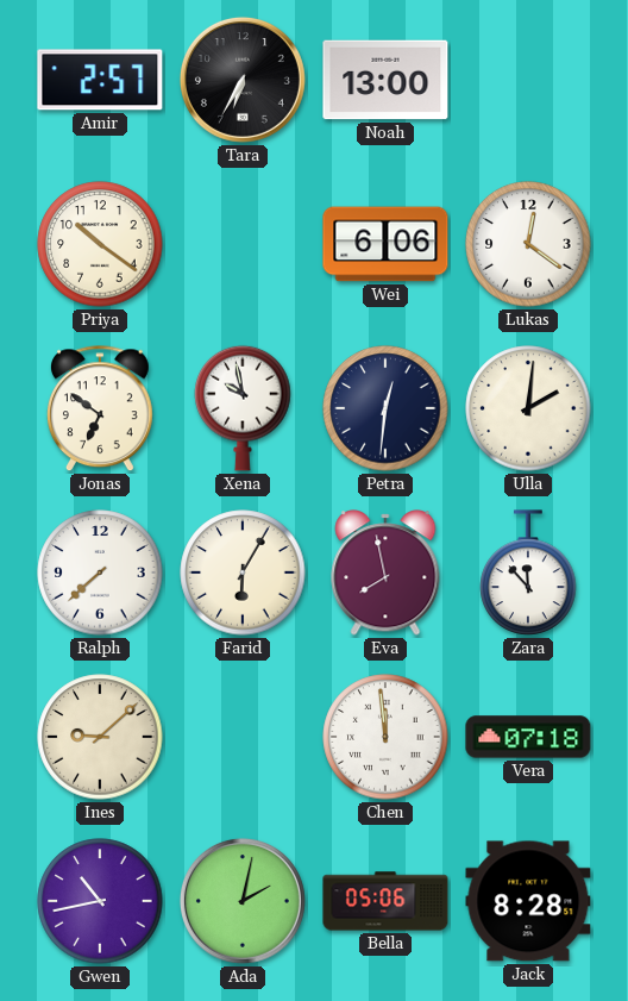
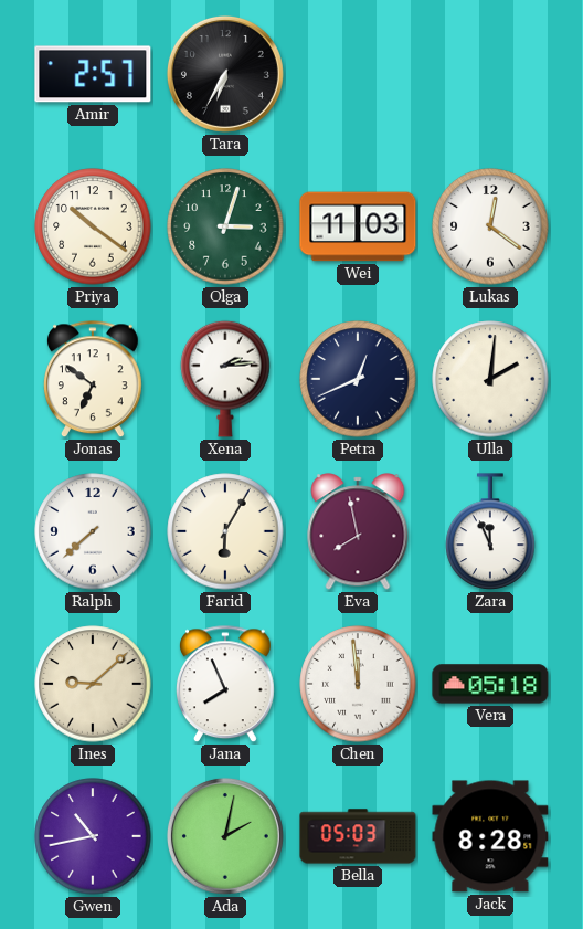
Noah: 13:00 -> none
Olga: none -> 3:03
Wei: 6:06 -> 11:03
Xena: 9:58 -> 2:14
Petra: 12:31 -> 12:41
Zara: 11:53 -> 11:56
Jana: none -> 7:56
Vera: 07:18 -> 05:18
Bella: 05:06 -> 05:03
